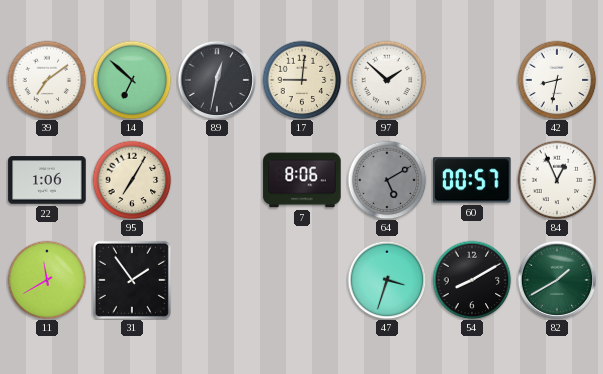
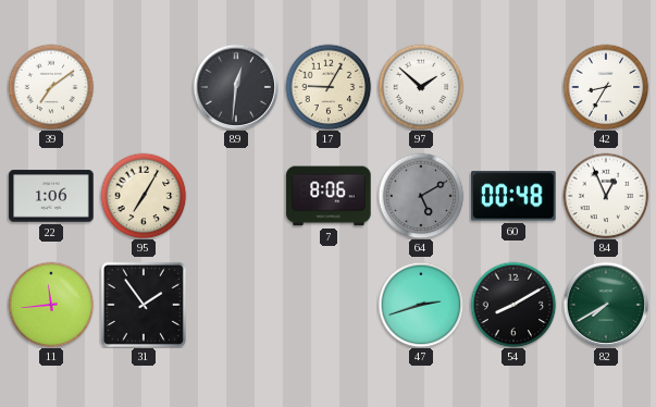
14: 6:52 -> none
89: 12:32 -> 12:31
17: 9:01 -> 9:05
42: 8:32 -> 8:35
60: 00:57 -> 00:48
11: 11:40 -> 11:44
47: 3:33 -> 2:42
82: 1:40 -> 7:40
